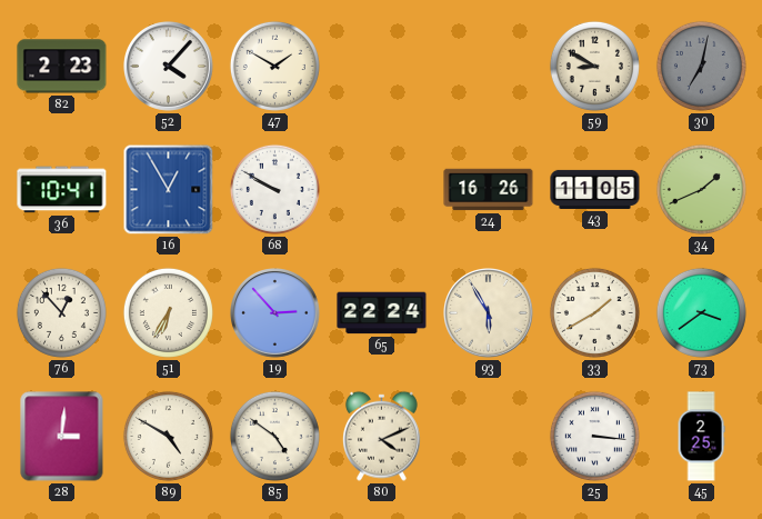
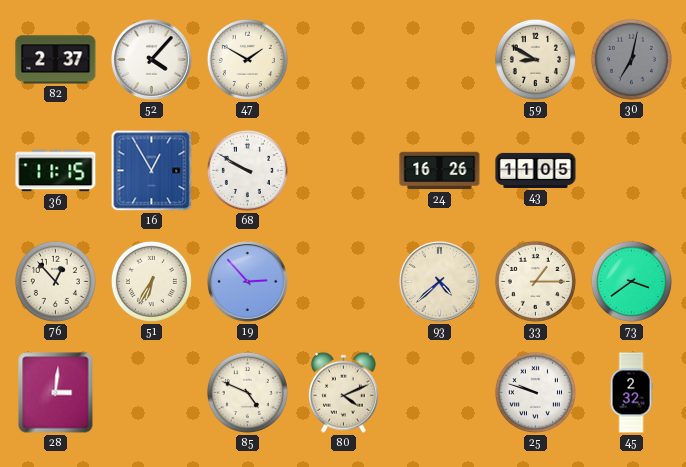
82: 2:23 -> 2:37
36: 10:41 -> 11:15
34: 1:41 -> none
65: 22:24 -> none
93: 5:55 -> 4:38
33: 1:40 -> 1:15
89: 4:50 -> none
85: 4:51 -> 4:49
25: 3:16 -> 9:48
45: 2:25 -> 2:32
